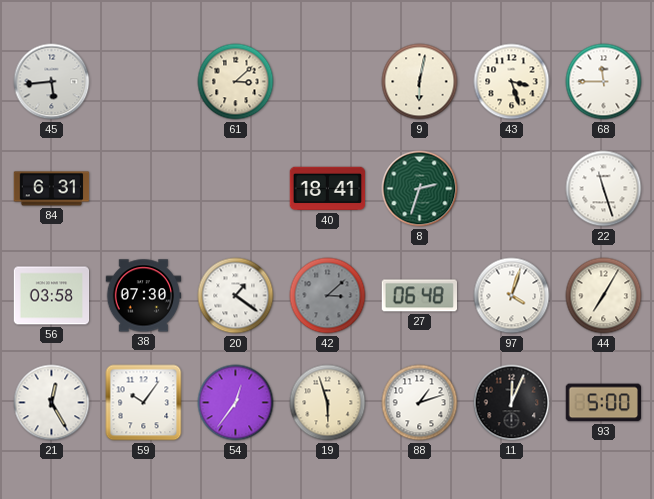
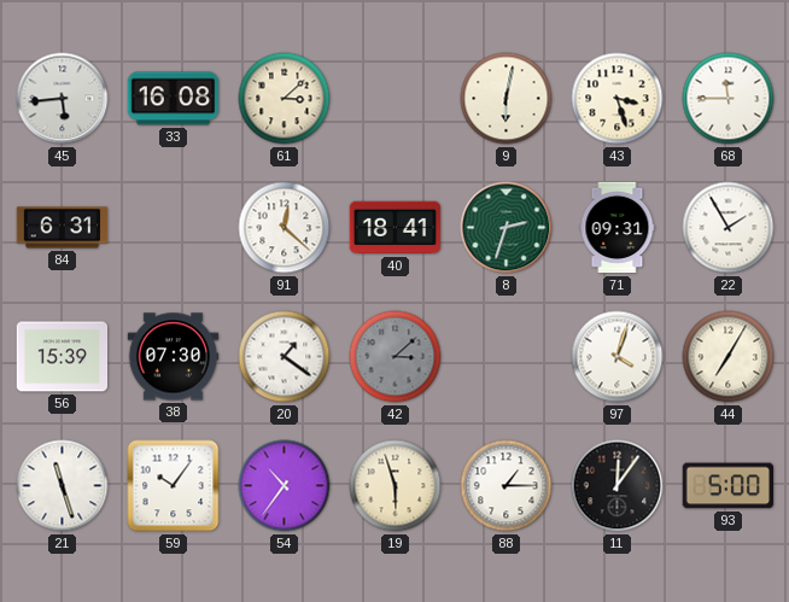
33: none -> 16:08
91: none -> 12:22
71: none -> 09:31
22: 11:27 -> 1:55
56: 03:58 -> 15:39
27: 06:48 -> none
21: 12:25 -> 11:27
54: 12:36 -> 10:36
88: 1:12 -> 1:15
11: 12:04 -> 12:06
